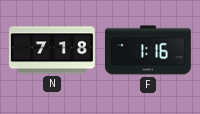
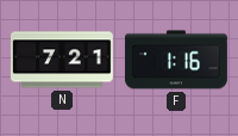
N: 7:18 -> 7:21
